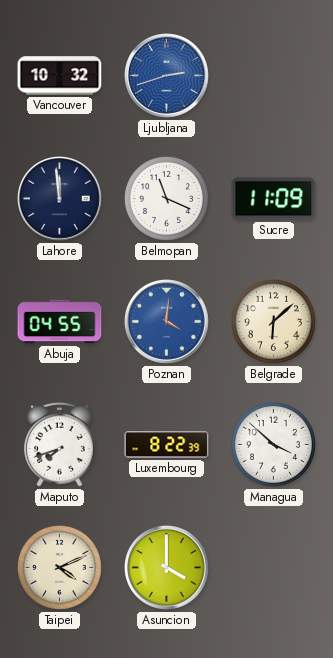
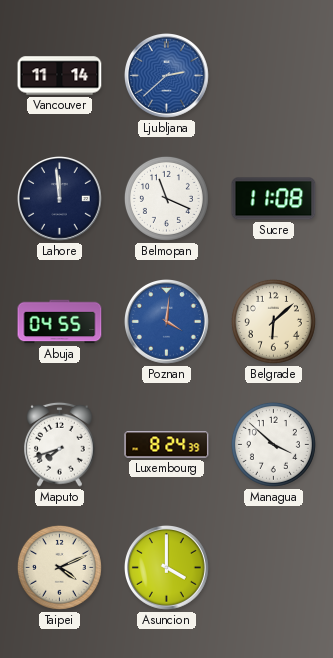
Vancouver: 10:32 -> 11:14
Ljubljana: 2:42 -> 2:38
Sucre: 11:09 -> 11:08
Luxembourg: 8:22 -> 8:24
